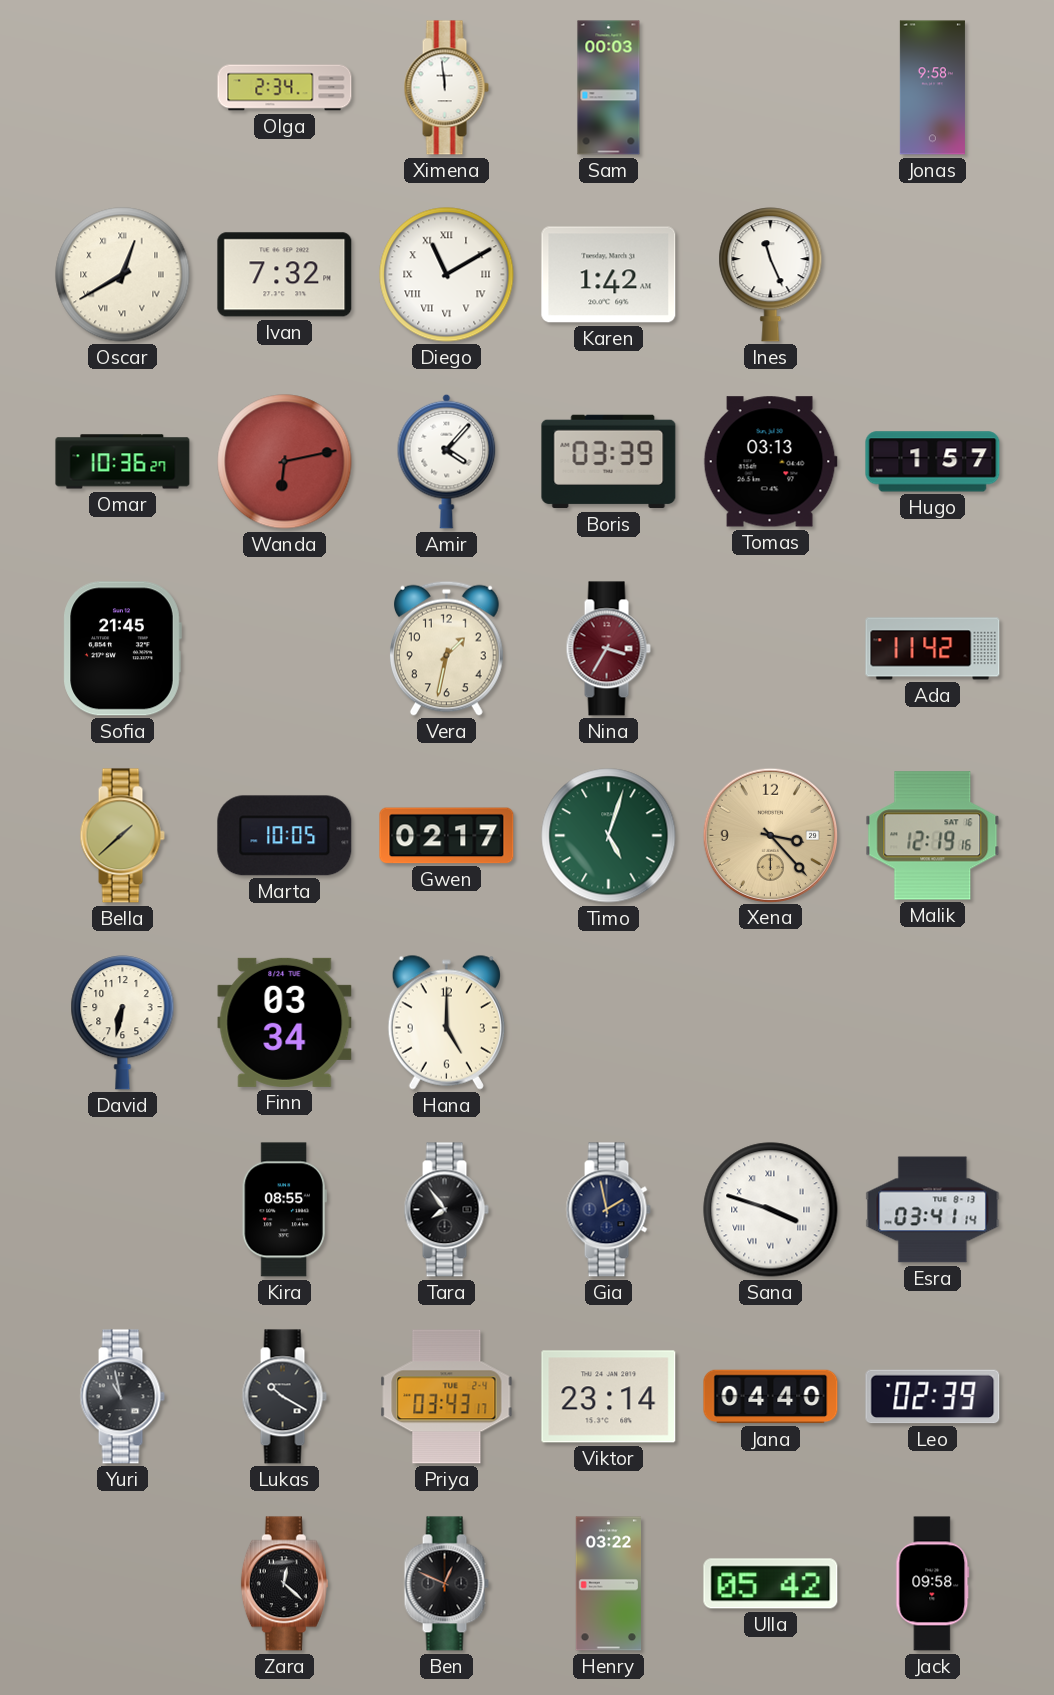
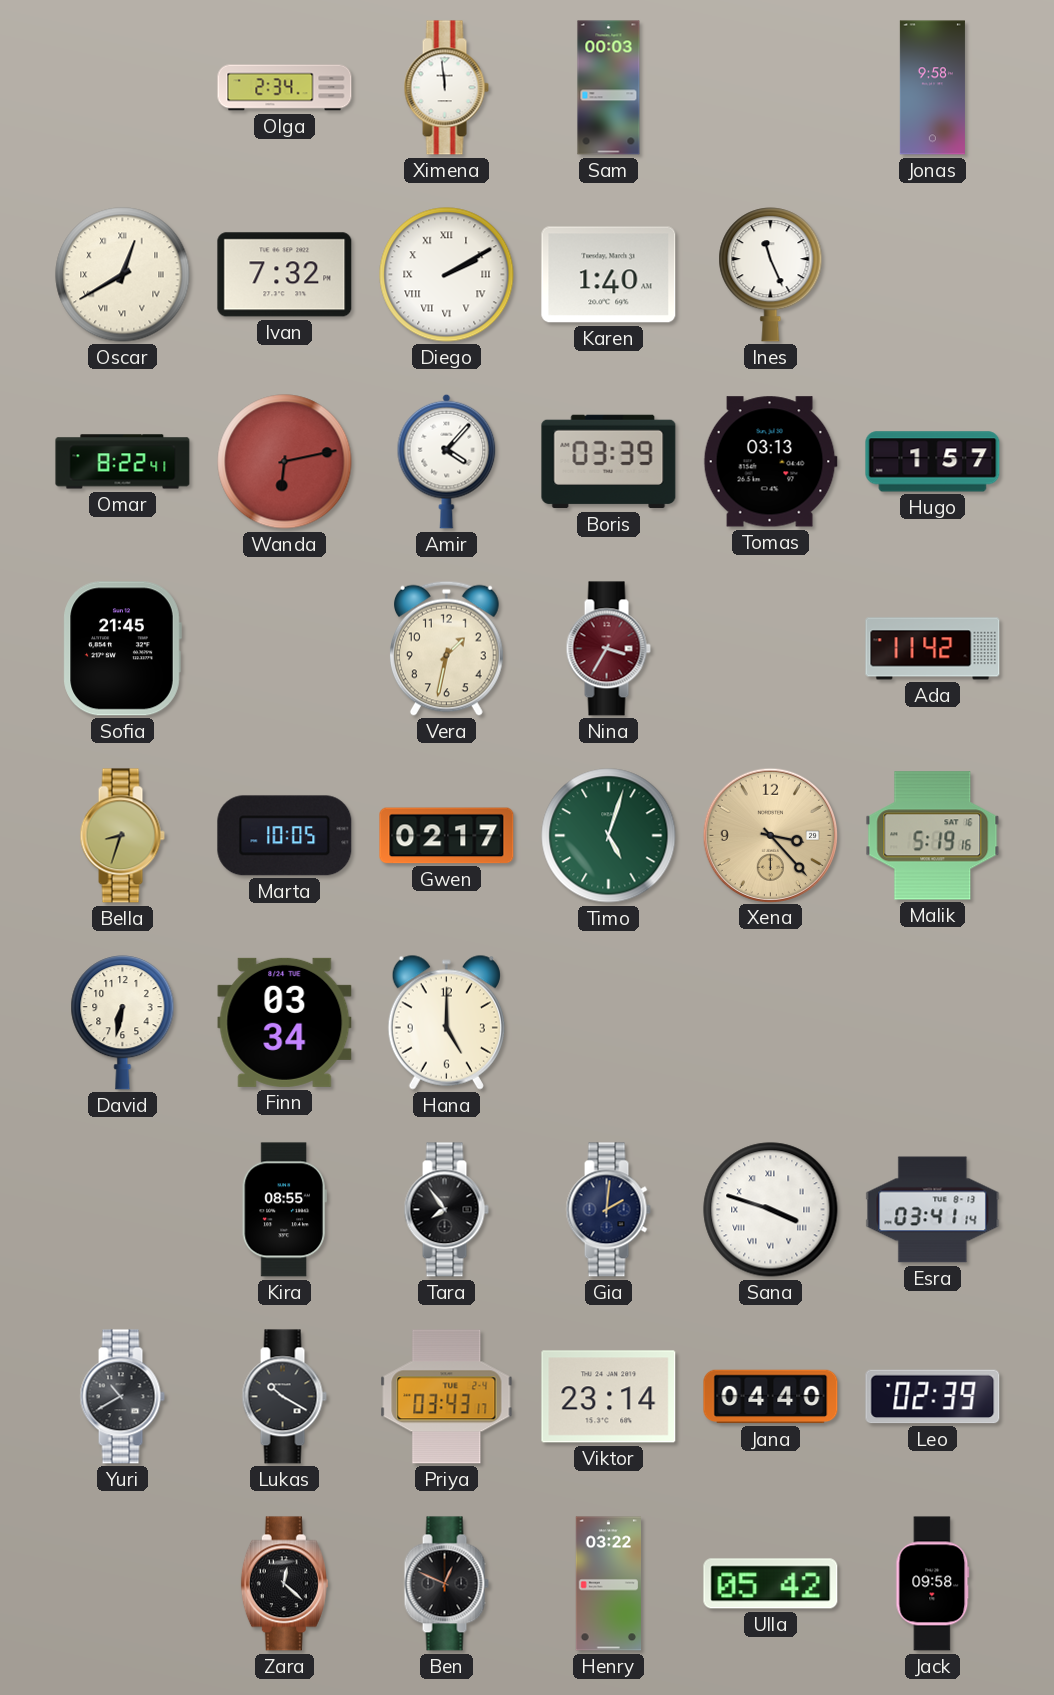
Diego: 11:10 -> 2:10
Karen: 1:42 -> 1:40
Omar: 10:36 -> 8:22
Bella: 1:38 -> 8:33
Malik: 12:19 -> 5:19
Gia: 1:58 -> 2:01
Yuri: 10:58 -> 10:40
